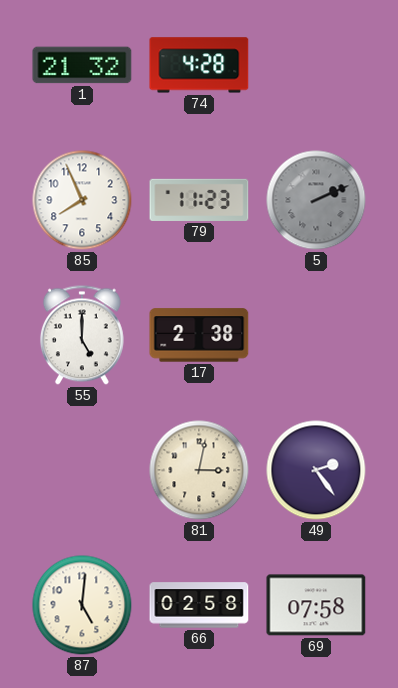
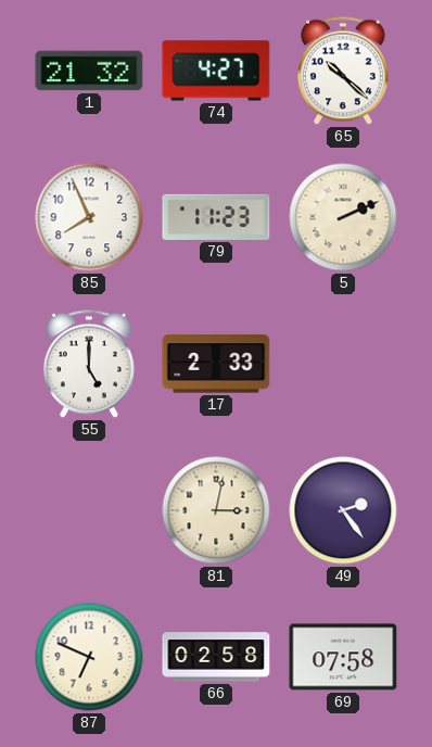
74: 4:28 -> 4:27
65: none -> 10:22
5 dial: grey -> cream
17: 2:38 -> 2:33
87: 5:01 -> 6:49
